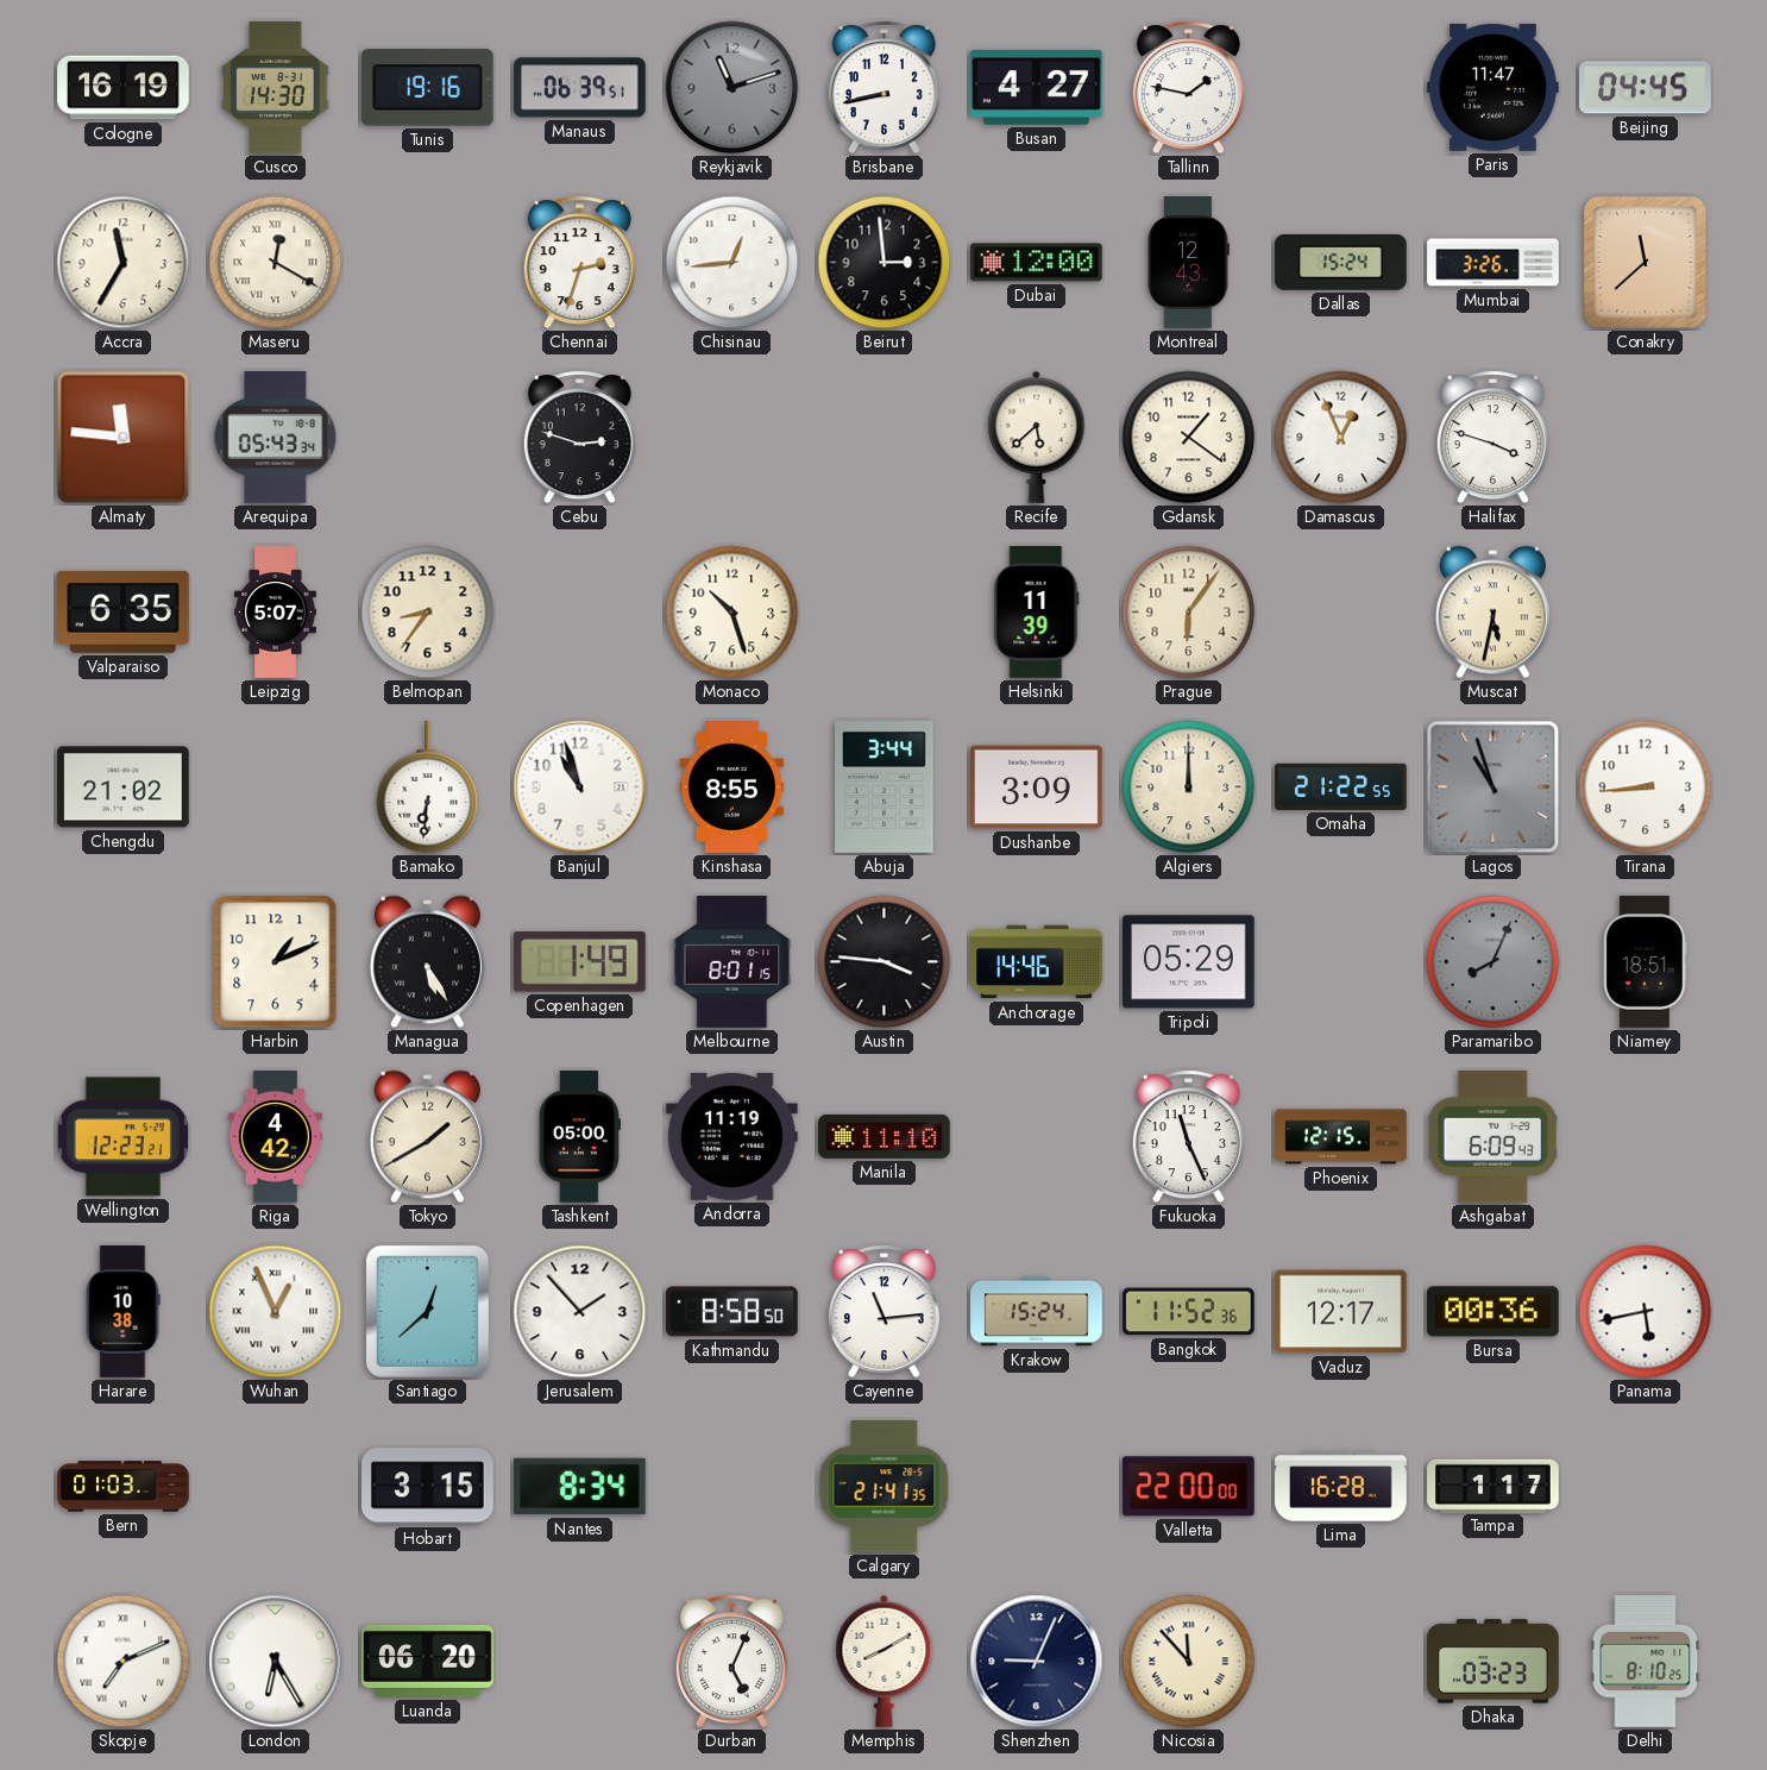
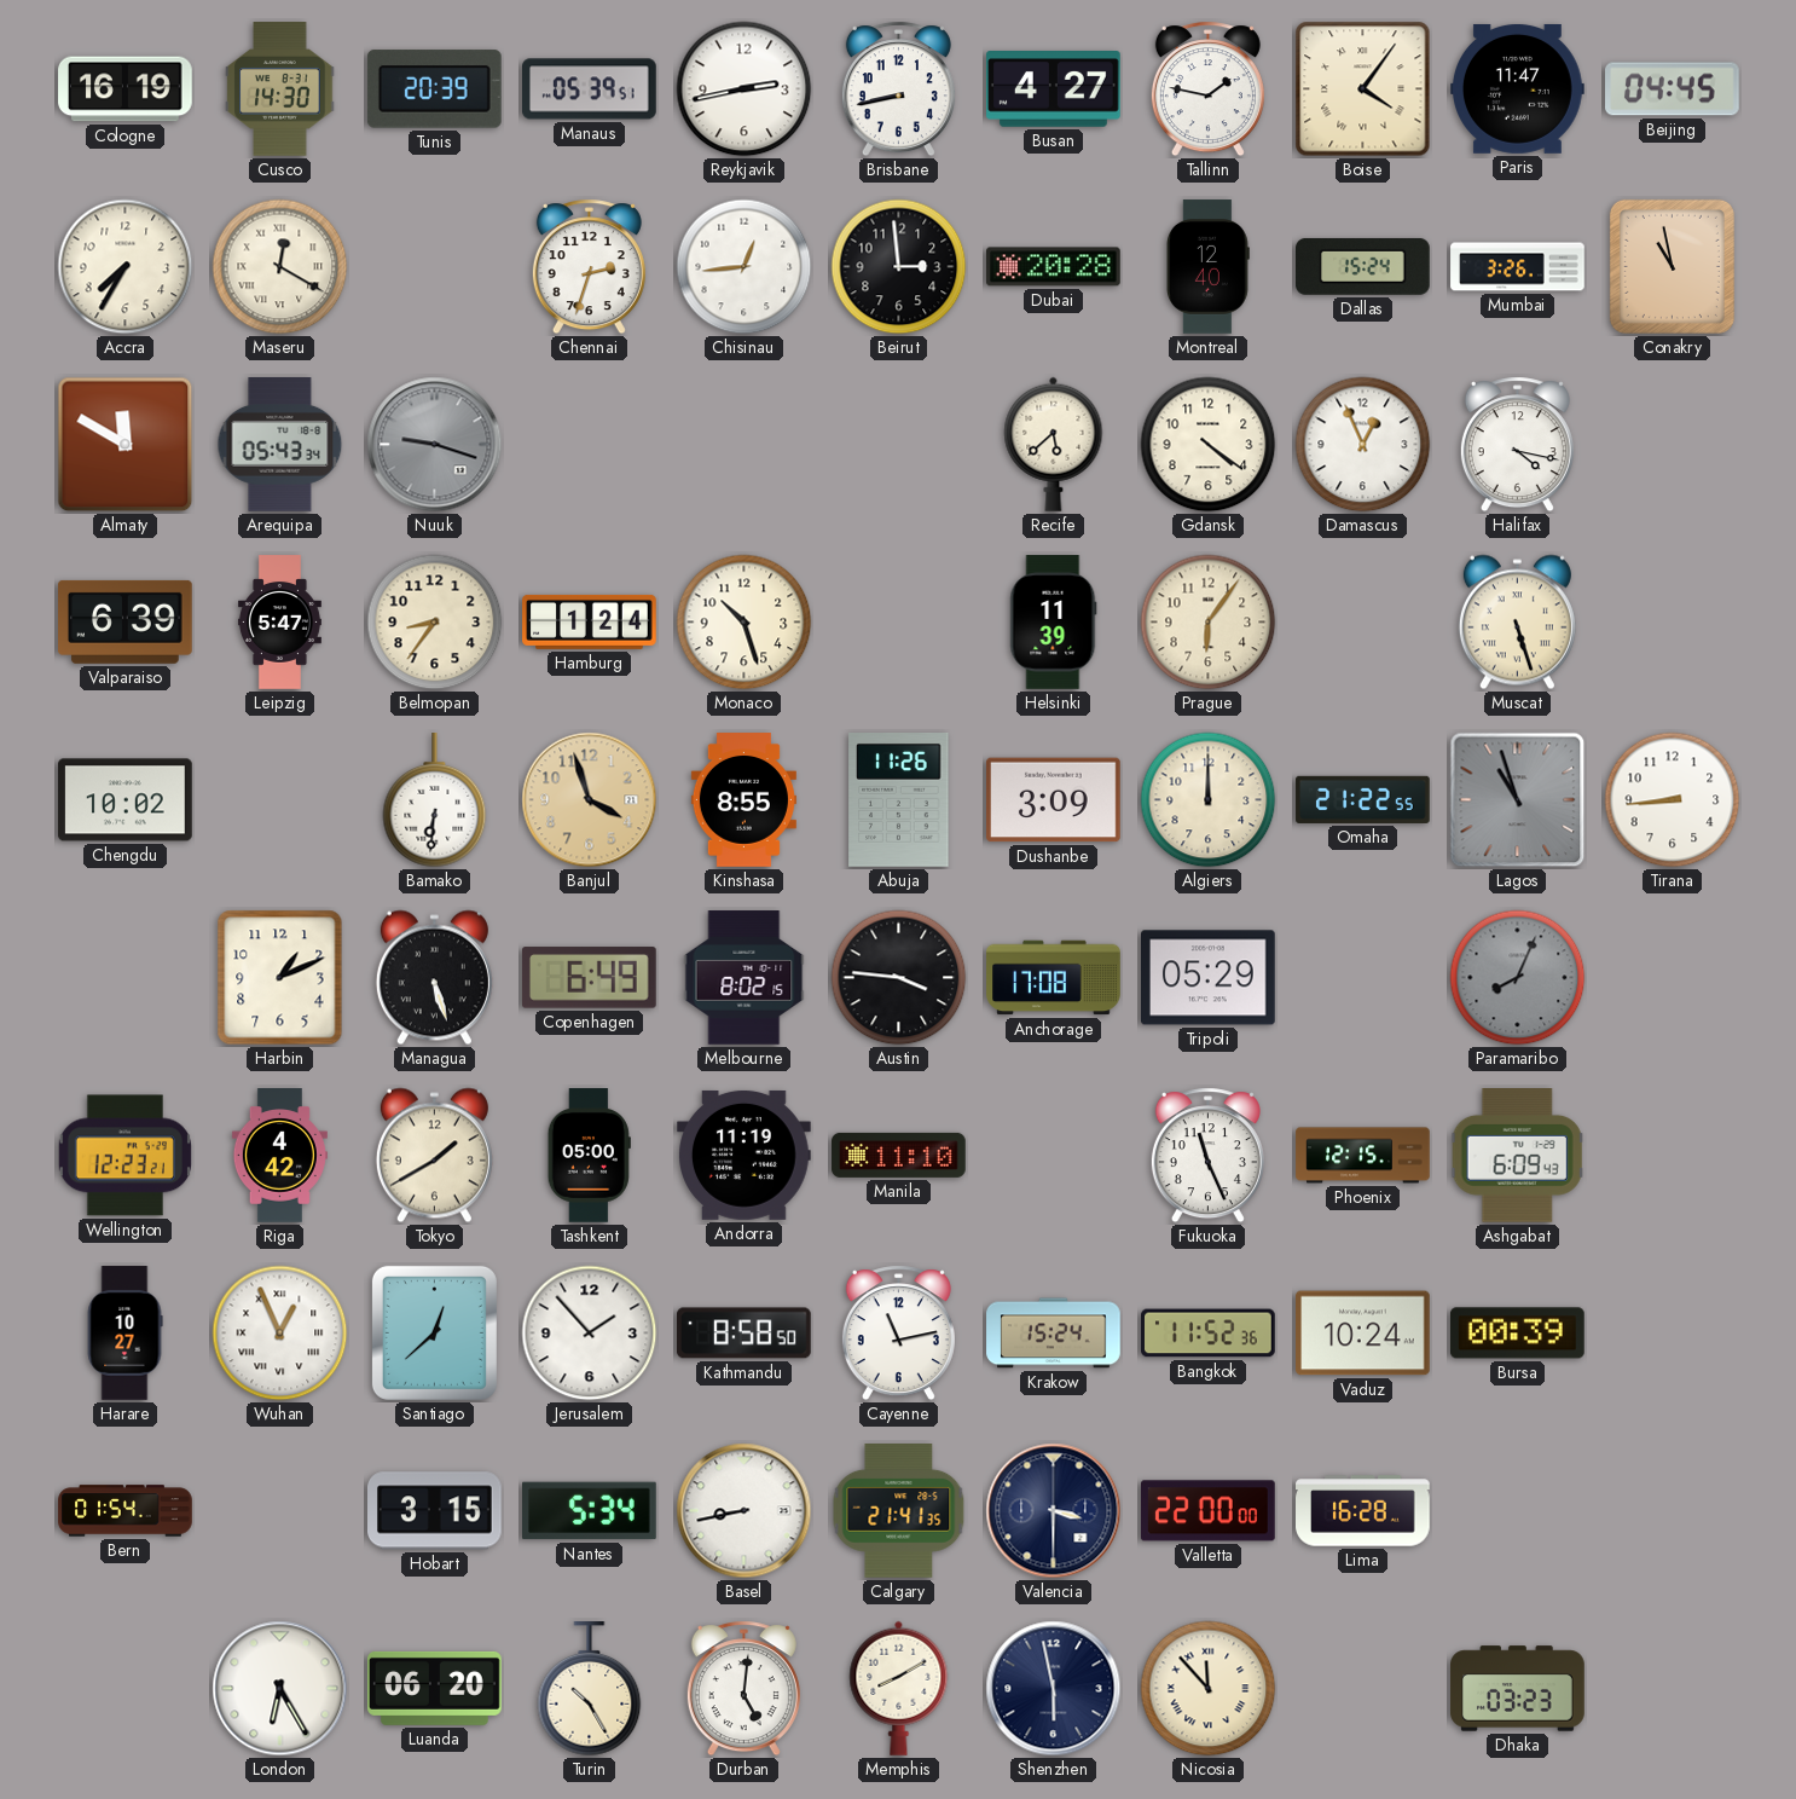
Tunis: 19:16 -> 20:39
Manaus: 06:39 -> 05:39
Reykjavik: 11:12 -> 2:43
Reykjavik dial: grey -> white
Boise: none -> 4:06
Accra: 11:35 -> 7:35
Dubai: 12:00 -> 20:28
Montreal: 12:43 -> 12:40
Conakry: 11:38 -> 10:58
Almaty: 11:46 -> 11:50
Nuuk: none -> 9:18
Cebu: 2:48 -> none
Gdansk: 1:21 -> 4:21
Halifax: 3:48 -> 4:17
Valparaiso: 6:35 -> 6:39
Leipzig: 5:07 -> 5:47
Hamburg: none -> 1:24
Muscat: 5:32 -> 5:27
Chengdu: 21:02 -> 10:02
Banjul: 10:57 -> 3:57
Banjul dial: white -> champagne
Abuja: 3:44 -> 11:26
Managua: 5:25 -> 5:27
Copenhagen: 1:49 -> 6:49
Melbourne: 8:01 -> 8:02
Anchorage: 14:46 -> 17:08
Niamey: 18:51 -> none
Harare: 10:38 -> 10:27
Cayenne: 11:14 -> 11:13
Vaduz: 12:17 -> 10:24
Bursa: 00:36 -> 00:39
Panama: 5:43 -> none
Bern: 01:03 -> 01:54
Nantes: 8:34 -> 5:34
Basel: none -> 8:43
Valencia: none -> 3:30
Tampa: 1:17 -> none
Skopje: 7:11 -> none
Turin: none -> 10:25
Durban: 5:04 -> 5:01
Shenzhen: 9:04 -> 5:58
Delhi: 8:10 -> none
